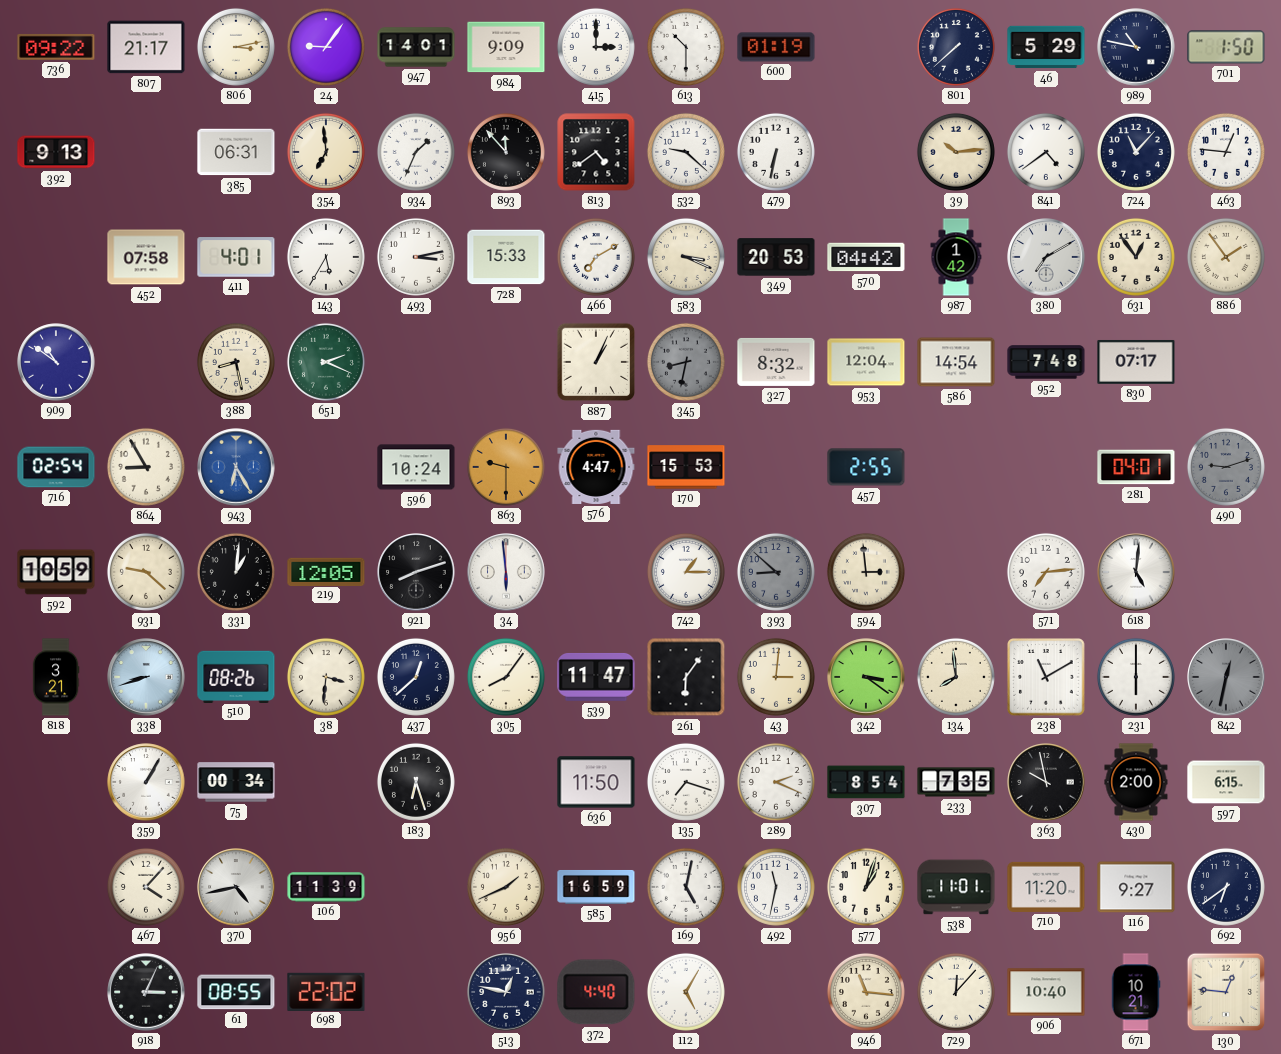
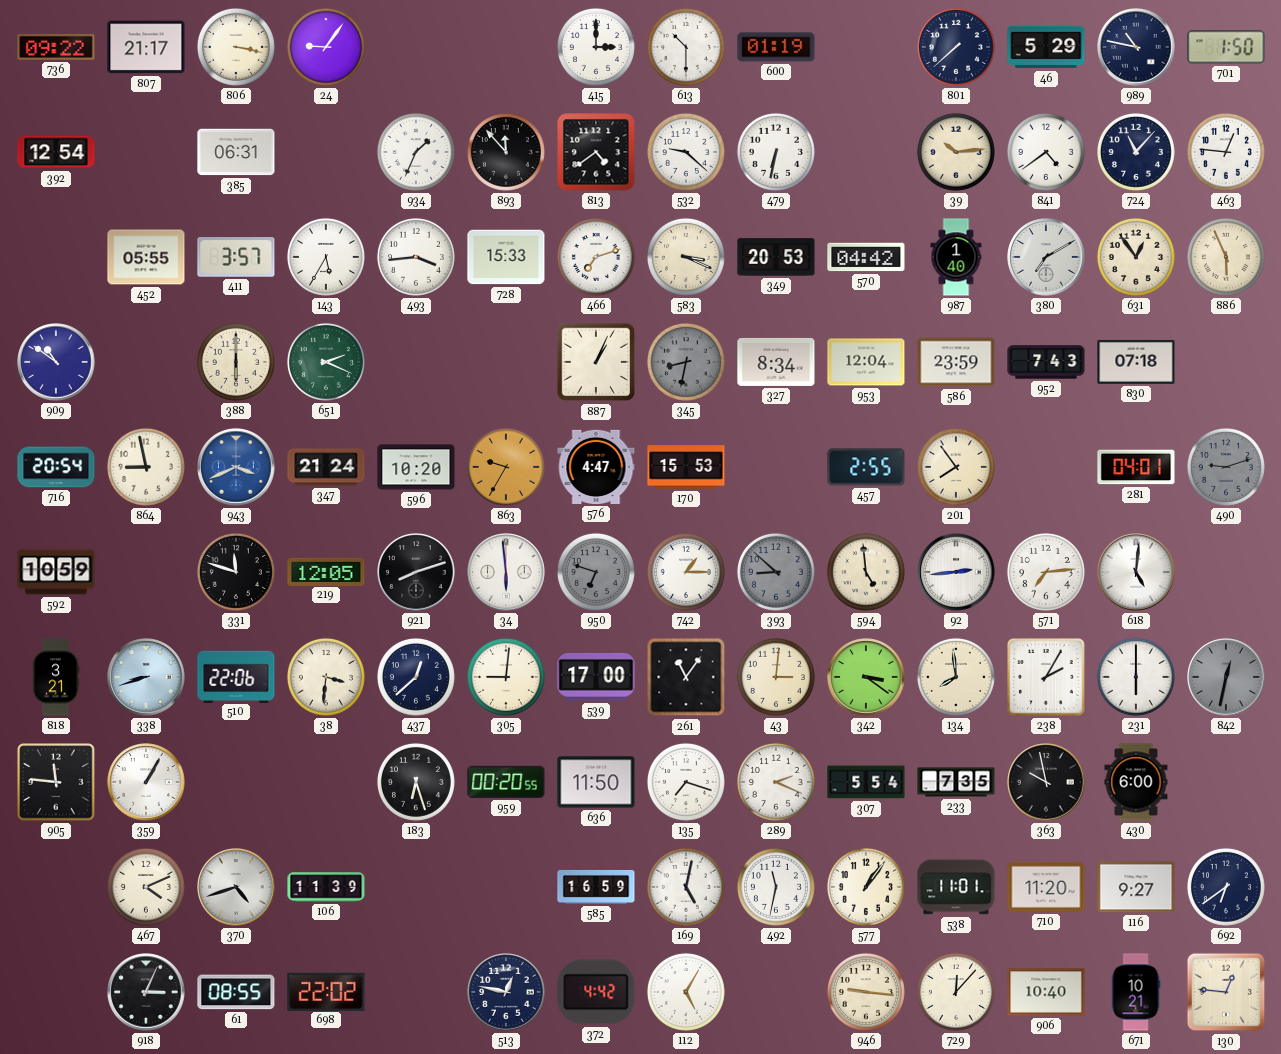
806: 3:13 -> 3:17
947: 14:01 -> none
984: 9:09 -> none
392: 9:13 -> 12:54
354: 6:59 -> none
452: 07:58 -> 05:55
411: 4:01 -> 3:57
493: 3:13 -> 3:44
466: 7:10 -> 7:12
987: 1:42 -> 1:40
886: 1:54 -> 5:56
388: 8:28 -> 6:00
327: 8:32 -> 8:34
586: 14:54 -> 23:59
952: 7:48 -> 7:43
830: 07:17 -> 07:18
716: 02:54 -> 20:54
864: 8:55 -> 8:58
943: 6:25 -> 3:41
347: none -> 21:24
596: 10:24 -> 10:20
863: 9:30 -> 9:35
201: none -> 7:54
931: 9:22 -> none
331: 1:01 -> 11:48
950: none -> 6:48
594: 2:59 -> 4:59
92: none -> 2:44
510: 08:26 -> 22:06
305: 8:06 -> 9:01
539: 11:47 -> 17:00
261: 6:06 -> 11:06
238: 11:10 -> 2:05
905: none -> 11:46
75: 00:34 -> none
959: none -> 00:20
307: 8:54 -> 5:54
430: 2:00 -> 6:00
597: 6:15 -> none
467: 4:07 -> 4:11
370: 4:43 -> 4:42
956: 1:41 -> none
577: 1:03 -> 1:06
372: 4:40 -> 4:42
946: 11:16 -> 9:16
